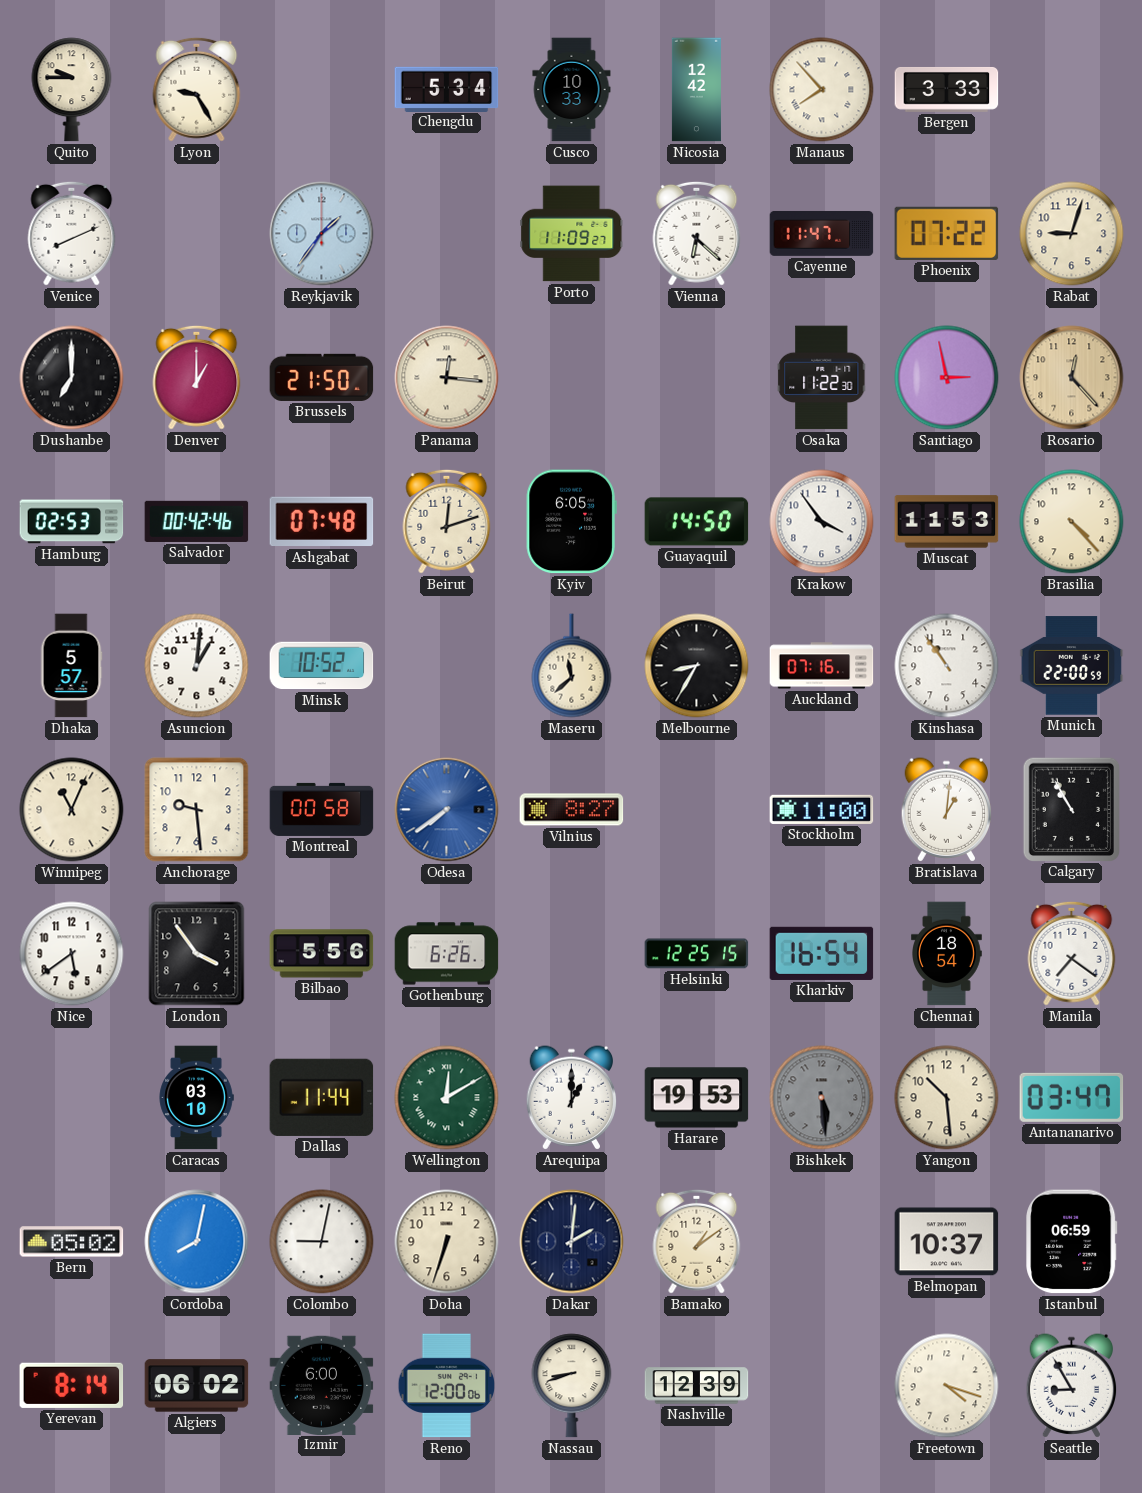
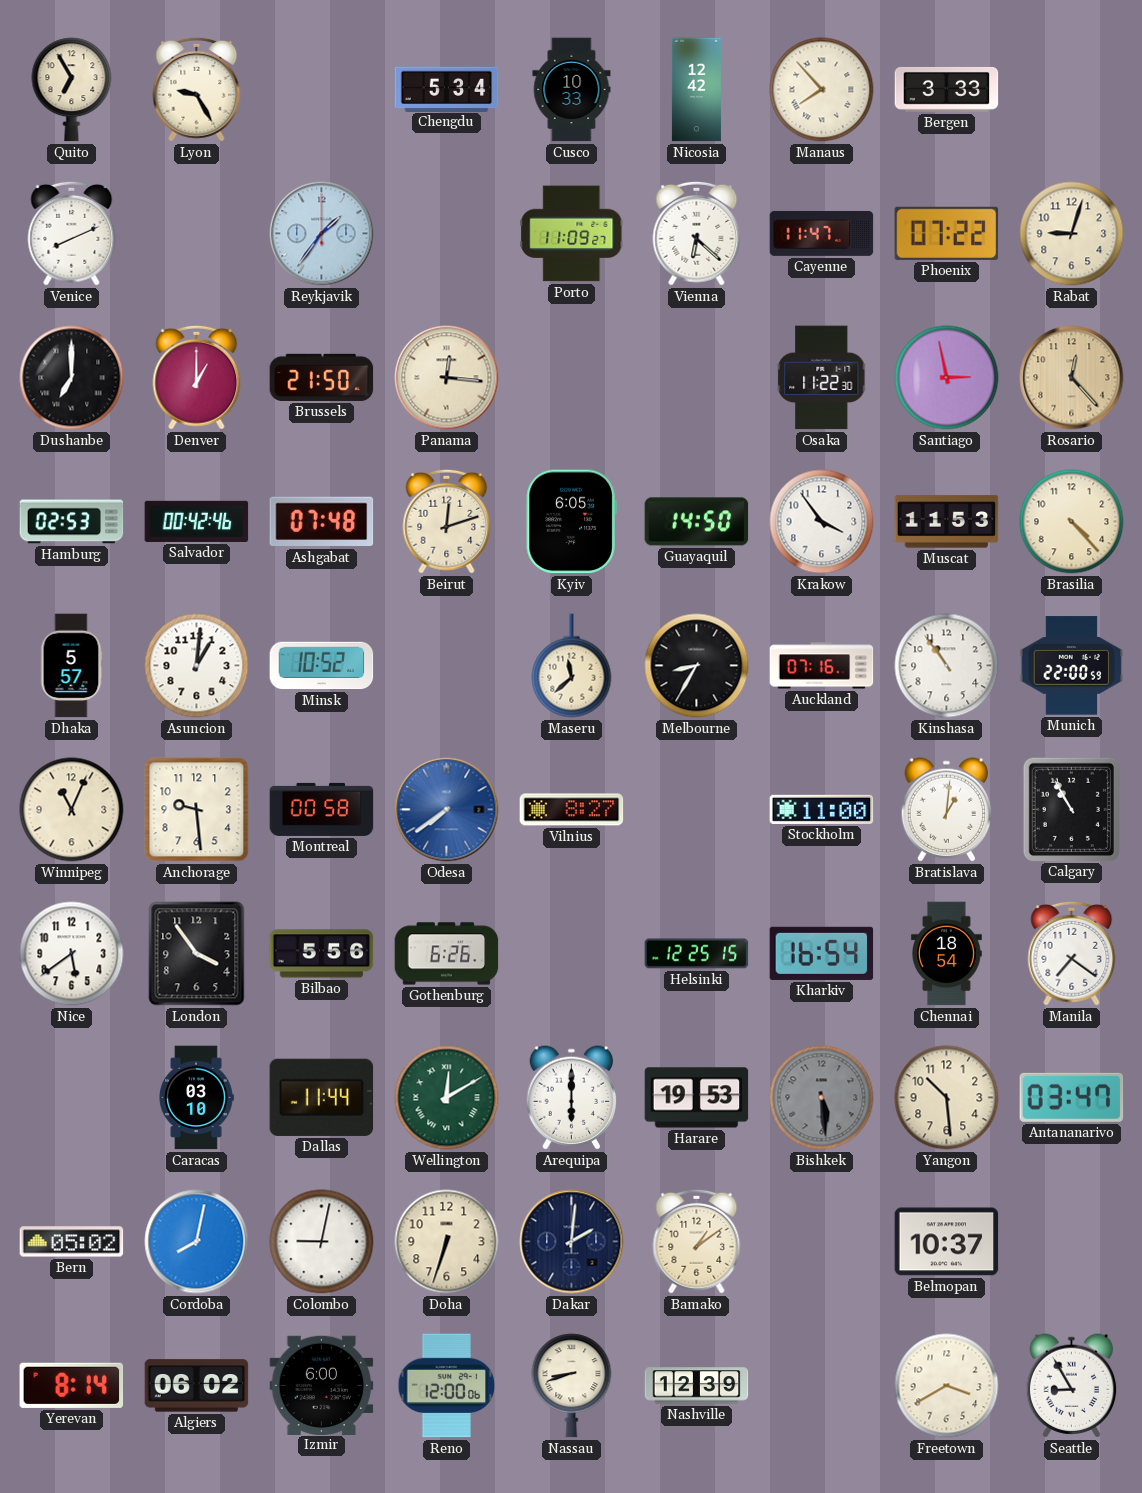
Quito: 9:45 -> 6:55
Arequipa: 1:00 -> 6:00
Istanbul: 06:59 -> none
Freetown: 4:18 -> 3:40
